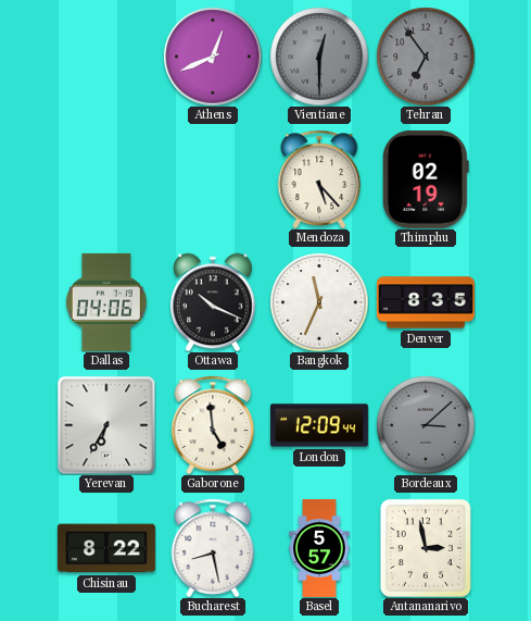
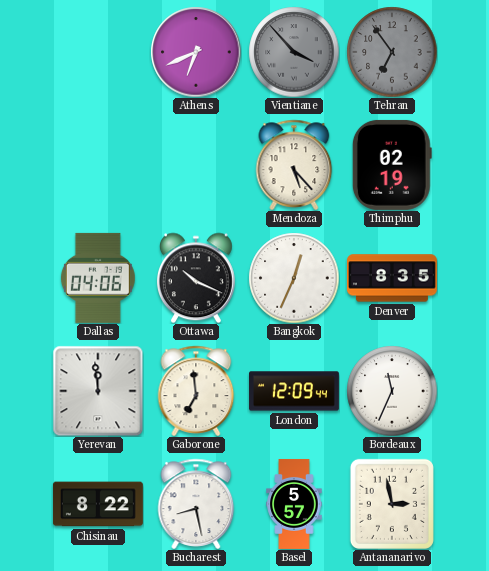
Athens: 12:41 -> 6:41
Vientiane: 12:30 -> 3:53
Bangkok: 11:34 -> 12:34
Yerevan: 6:35 -> 11:59
Gaborone: 4:59 -> 6:59
Bordeaux: 3:08 -> 11:34
Bordeaux dial: grey -> white
